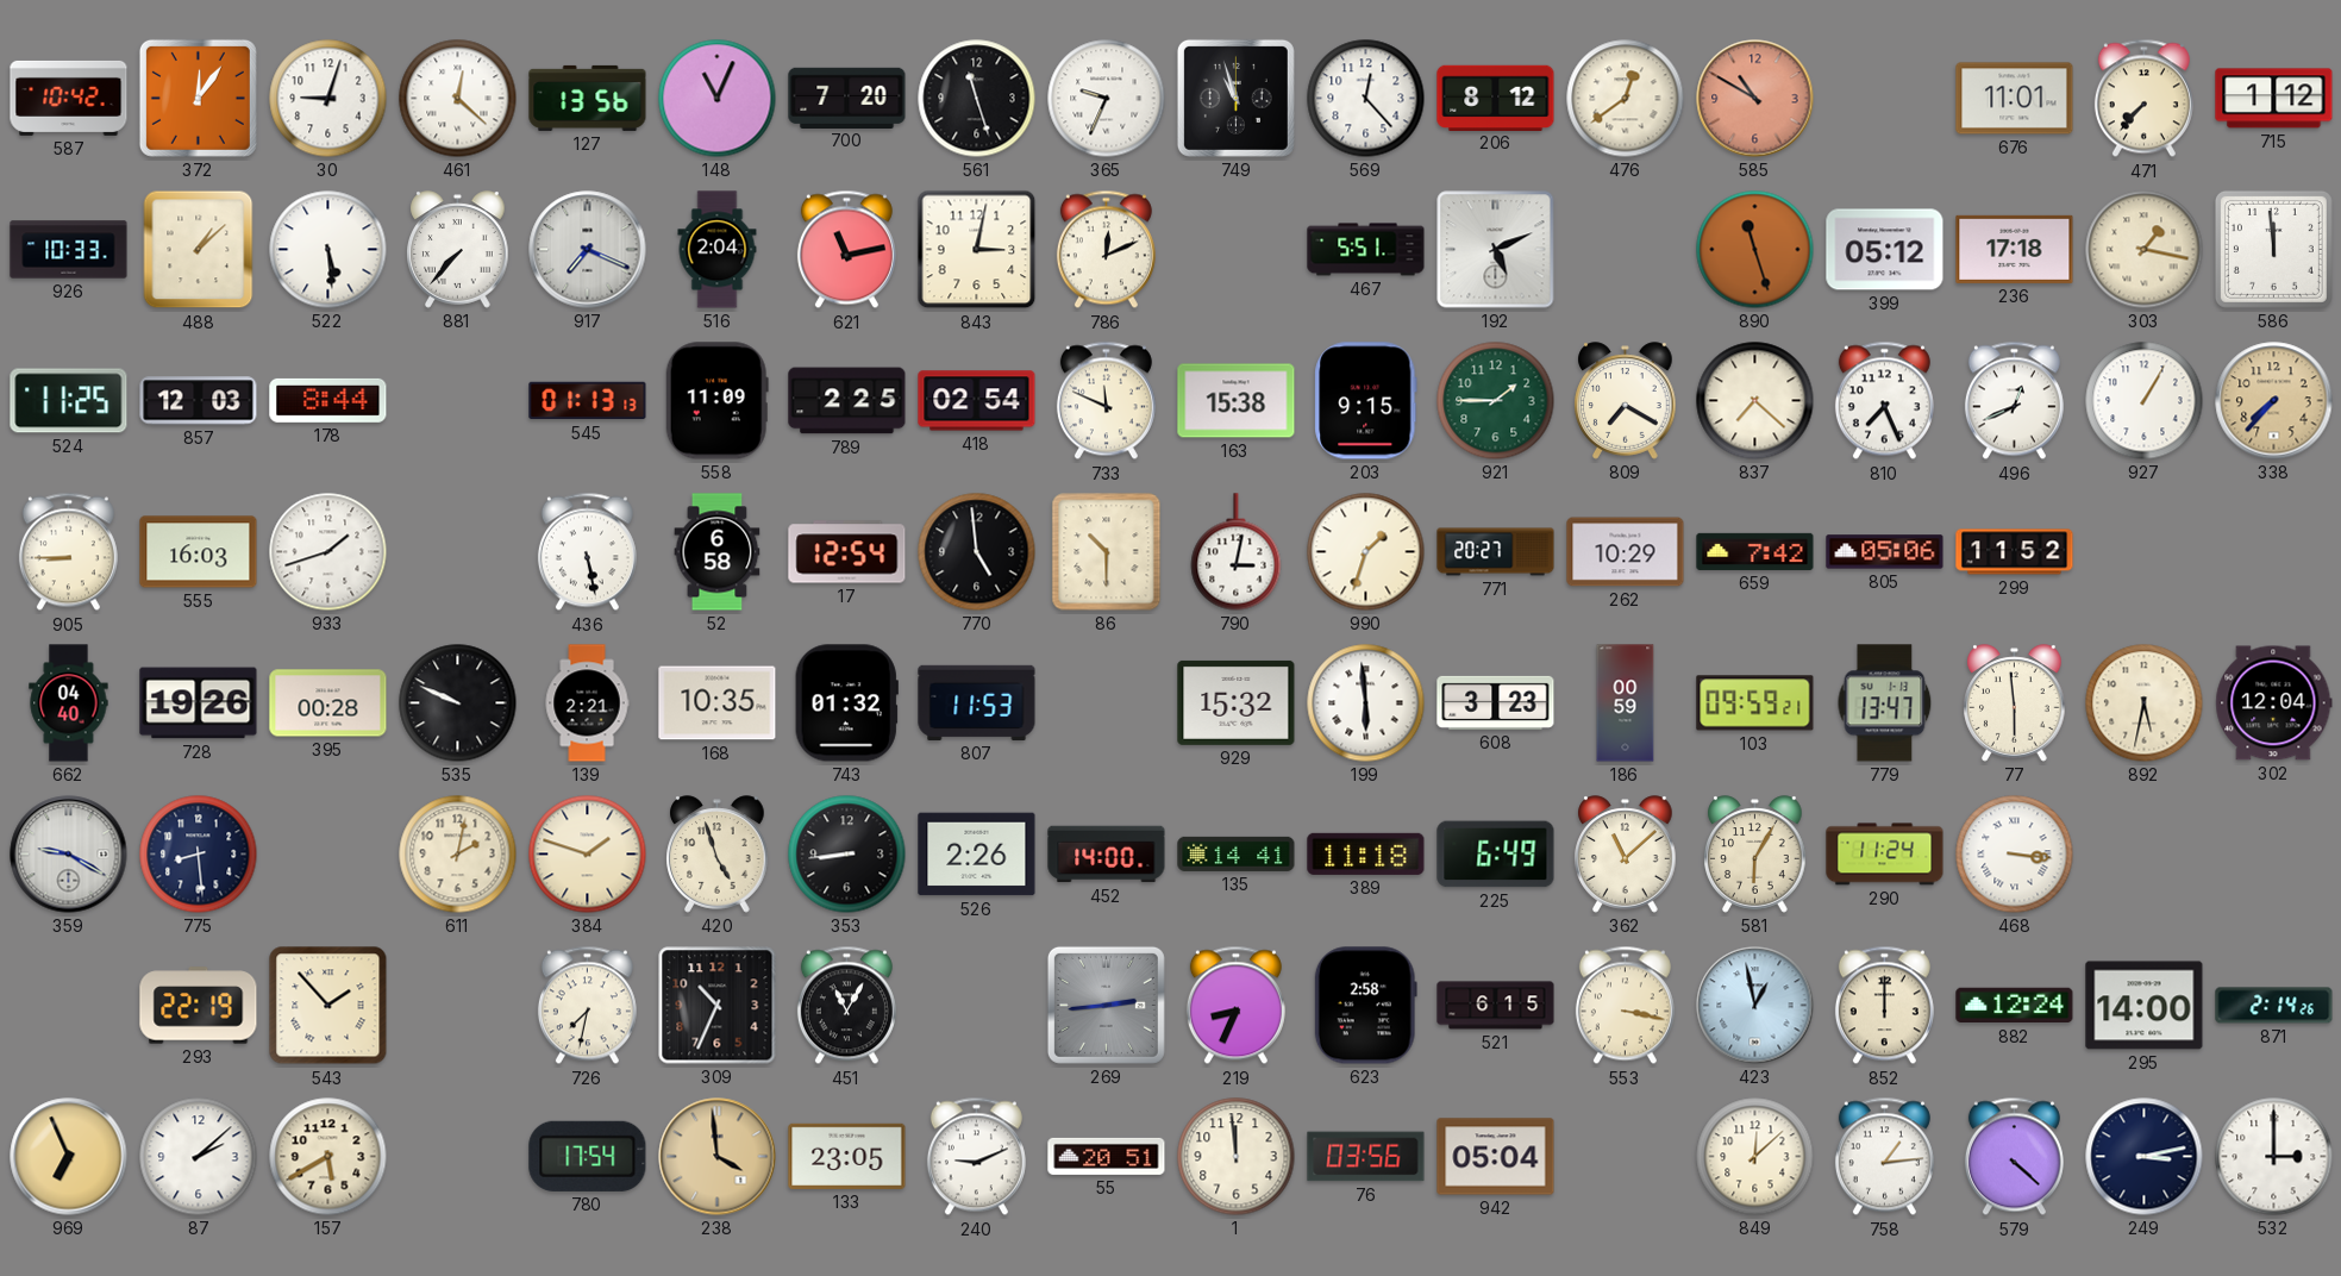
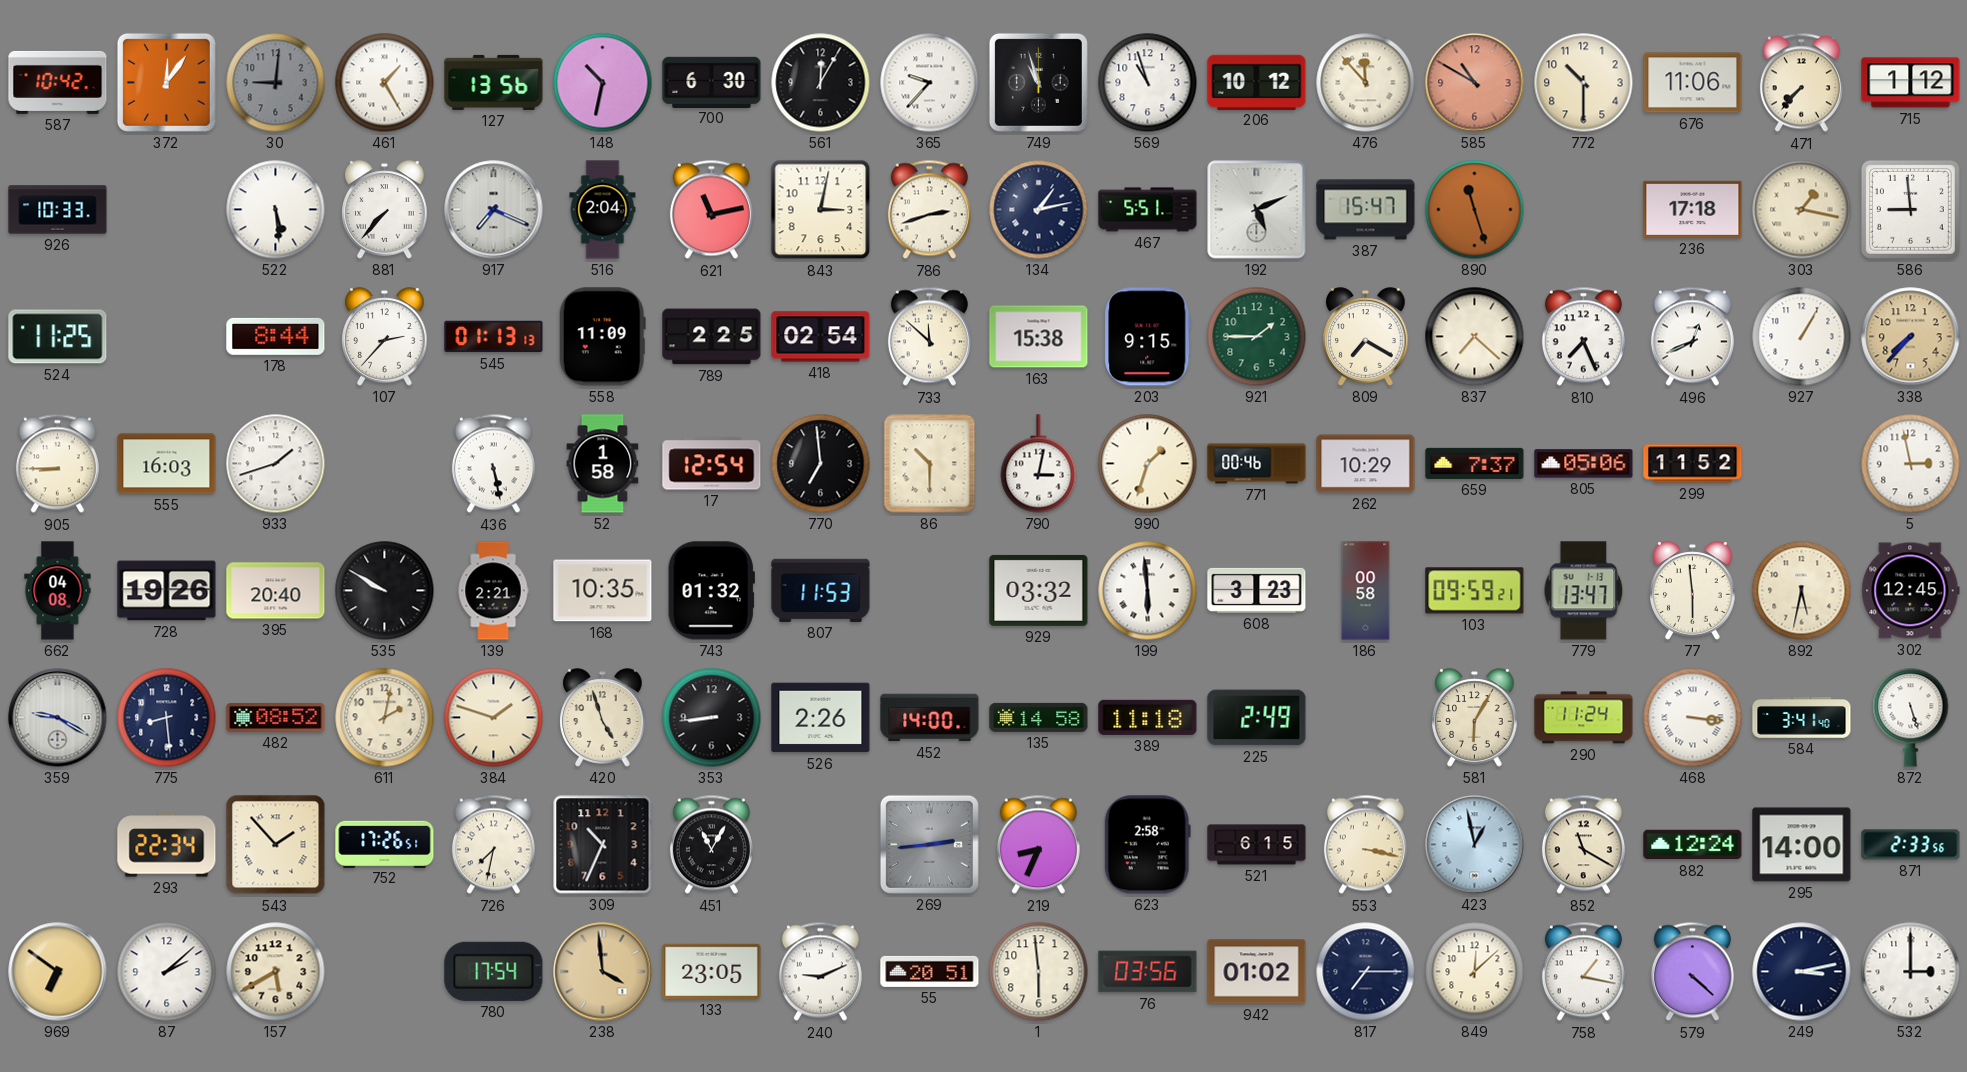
30: 9:03 -> 9:01
30 dial: white -> grey
461: 12:22 -> 1:25
148: 11:04 -> 10:32
700: 7:20 -> 6:30
561: 11:27 -> 12:05
365: 9:34 -> 9:37
569: 12:23 -> 10:57
206: 8:12 -> 10:12
476: 12:39 -> 11:53
772: none -> 10:30
676: 11:01 -> 11:06
488: 1:08 -> none
786: 12:11 -> 2:42
134: none -> 1:13
387: none -> 15:47
399: 05:12 -> none
586: 11:59 -> 8:59
857: 12:03 -> none
107: none -> 2:37
733: 11:49 -> 11:52
52: 6:58 -> 1:58
770: 4:59 -> 6:59
771: 20:27 -> 00:46
659: 7:42 -> 7:37
5: none -> 2:58
662: 04:40 -> 04:08
395: 00:28 -> 20:40
535: 9:49 -> 9:50
929: 15:32 -> 03:32
186: 00:59 -> 00:58
302: 12:04 -> 12:45
482: none -> 08:52
135: 14:41 -> 14:58
225: 6:49 -> 2:49
362: 11:08 -> none
584: none -> 3:41
872: none -> 5:27
293: 22:19 -> 22:34
752: none -> 17:26
852: 12:00 -> 11:20
871: 2:14 -> 2:33
969: 6:56 -> 6:51
1: 11:59 -> 5:59
942: 05:04 -> 01:02
817: none -> 7:15
758: 1:14 -> 1:17
